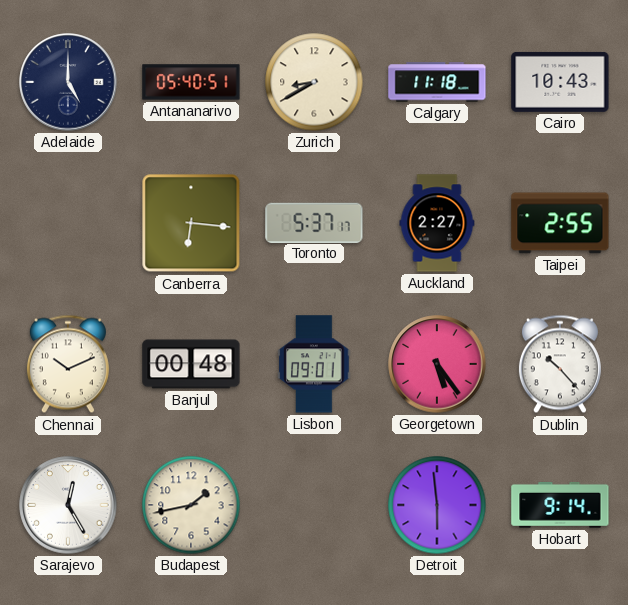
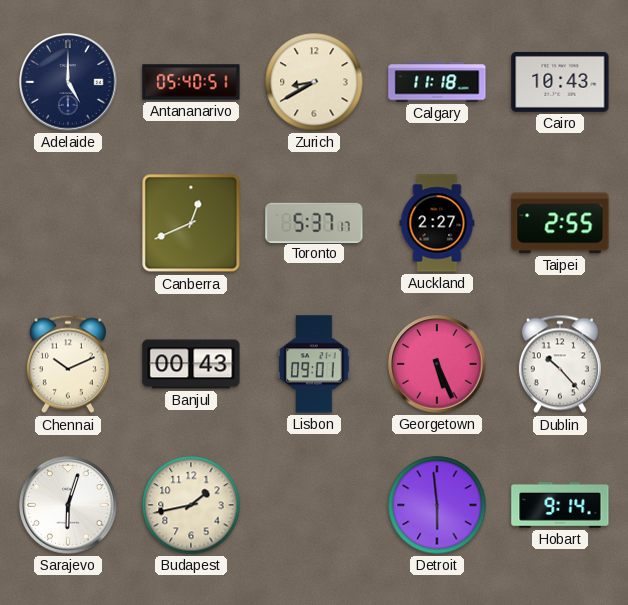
Canberra: 6:16 -> 12:41
Banjul: 00:48 -> 00:43
Georgetown: 5:24 -> 5:26
Sarajevo: 12:25 -> 6:03
